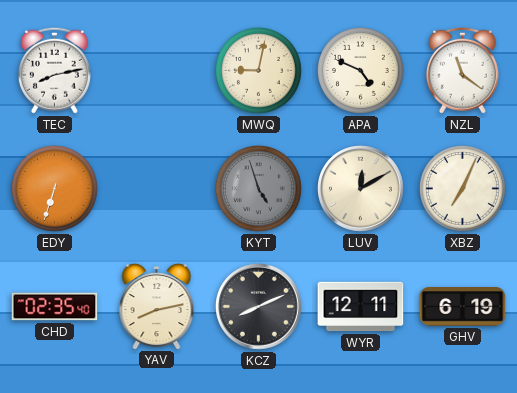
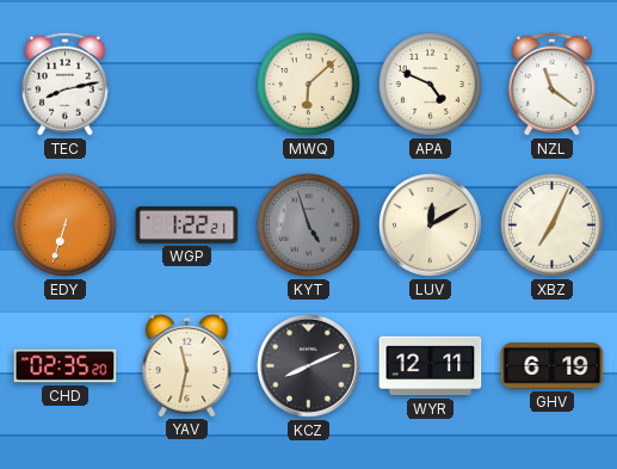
MWQ: 9:02 -> 6:08
WGP: none -> 1:22
CHD: 02:35:40 -> 02:35:20
YAV: 8:13 -> 11:32
